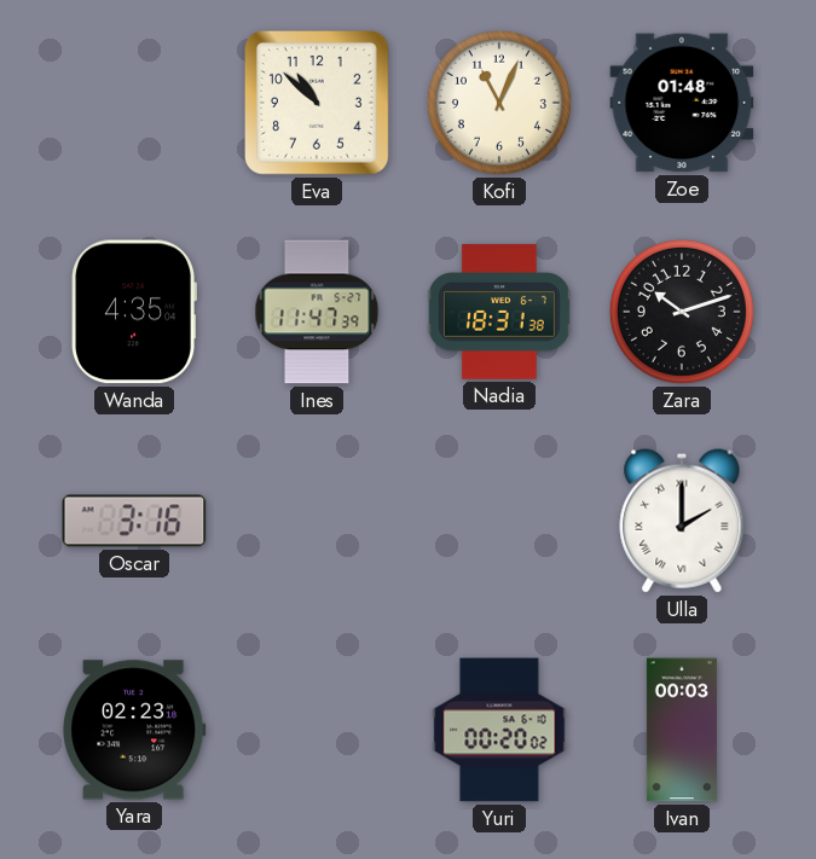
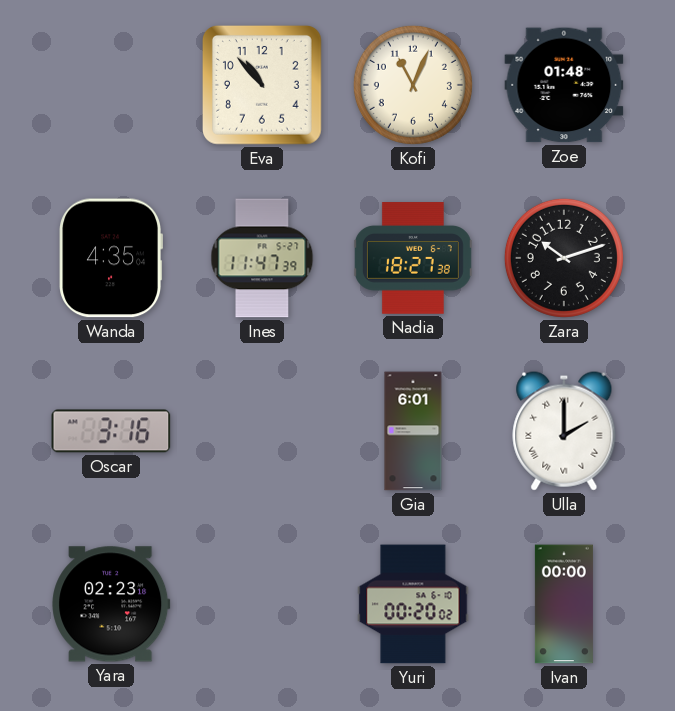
Eva: 10:52 -> 10:53
Nadia: 18:31 -> 18:27
Gia: none -> 6:01
Ivan: 00:03 -> 00:00
